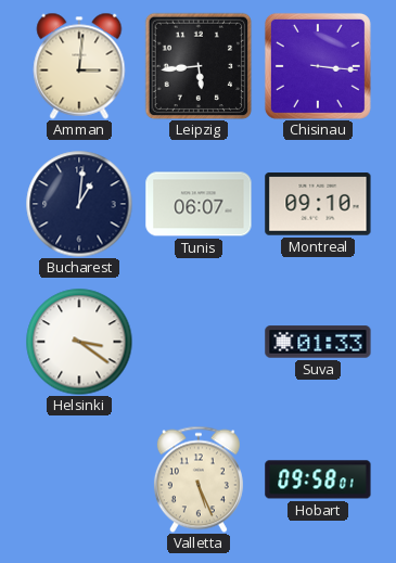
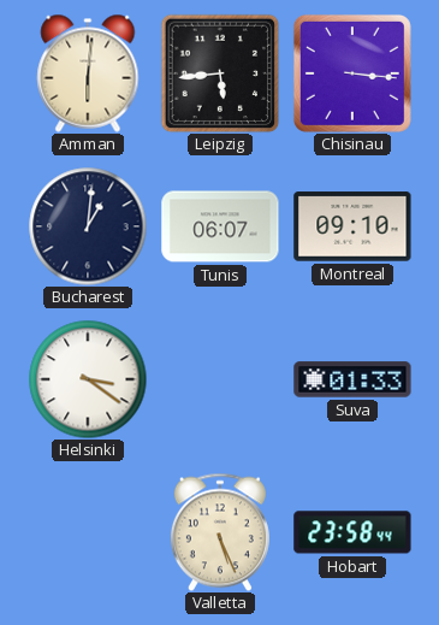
Amman: 3:01 -> 6:01
Hobart: 09:58 -> 23:58
